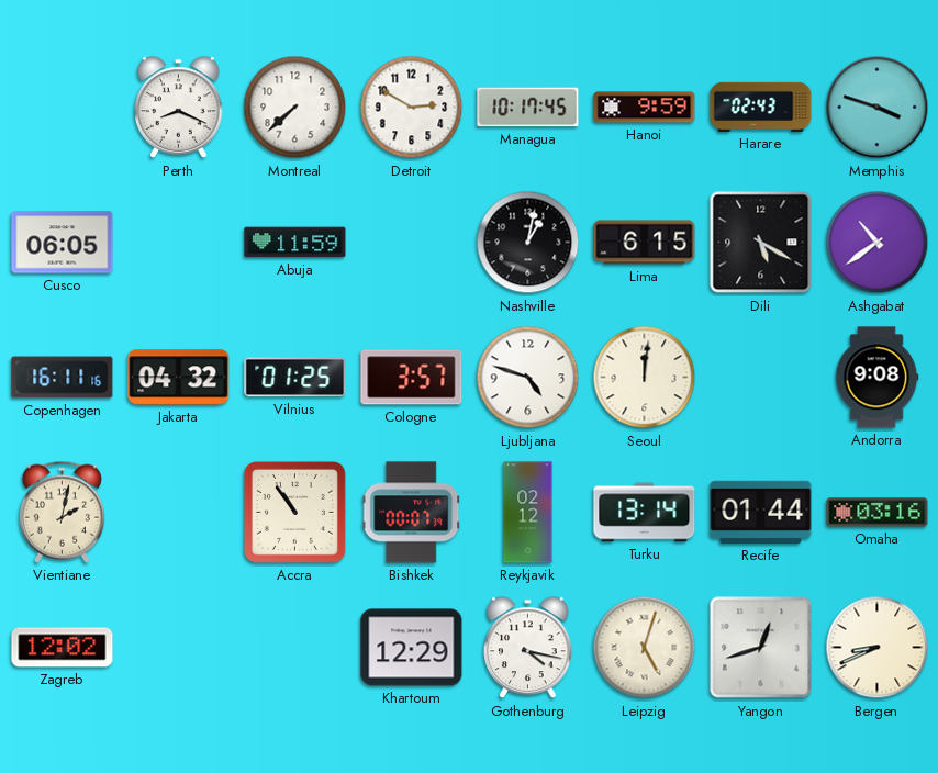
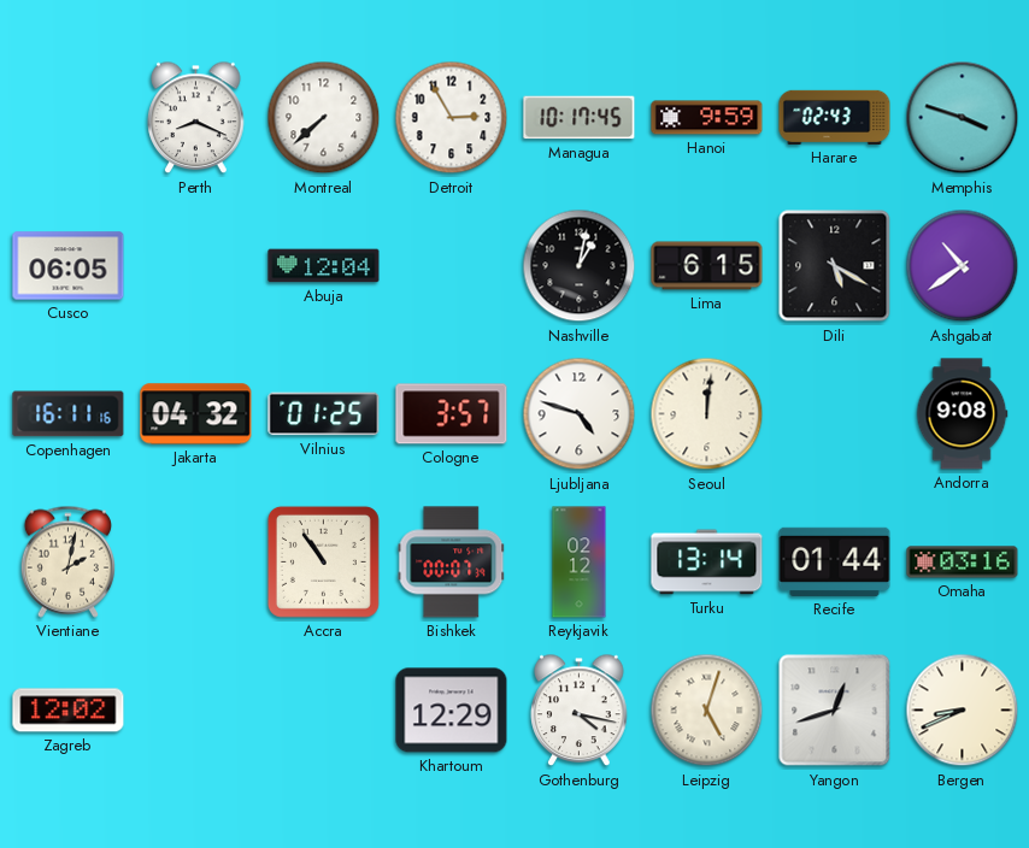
Detroit: 2:50 -> 2:55
Abuja: 11:59 -> 12:04
